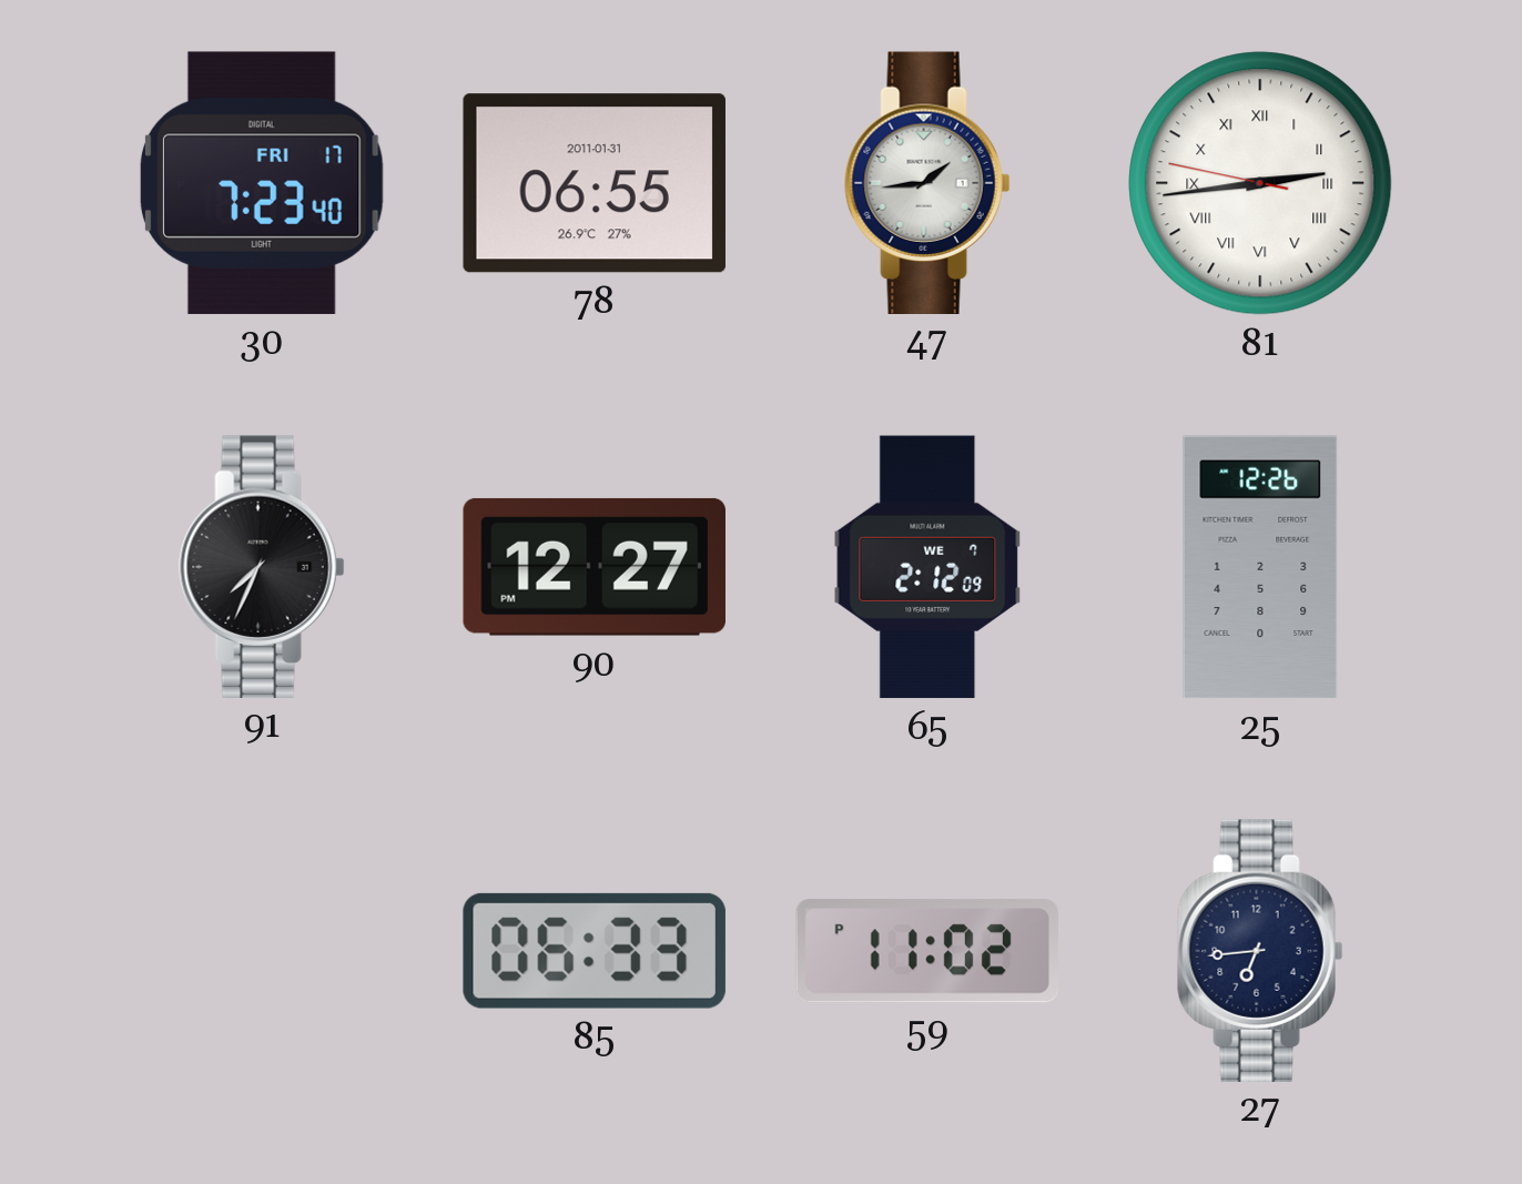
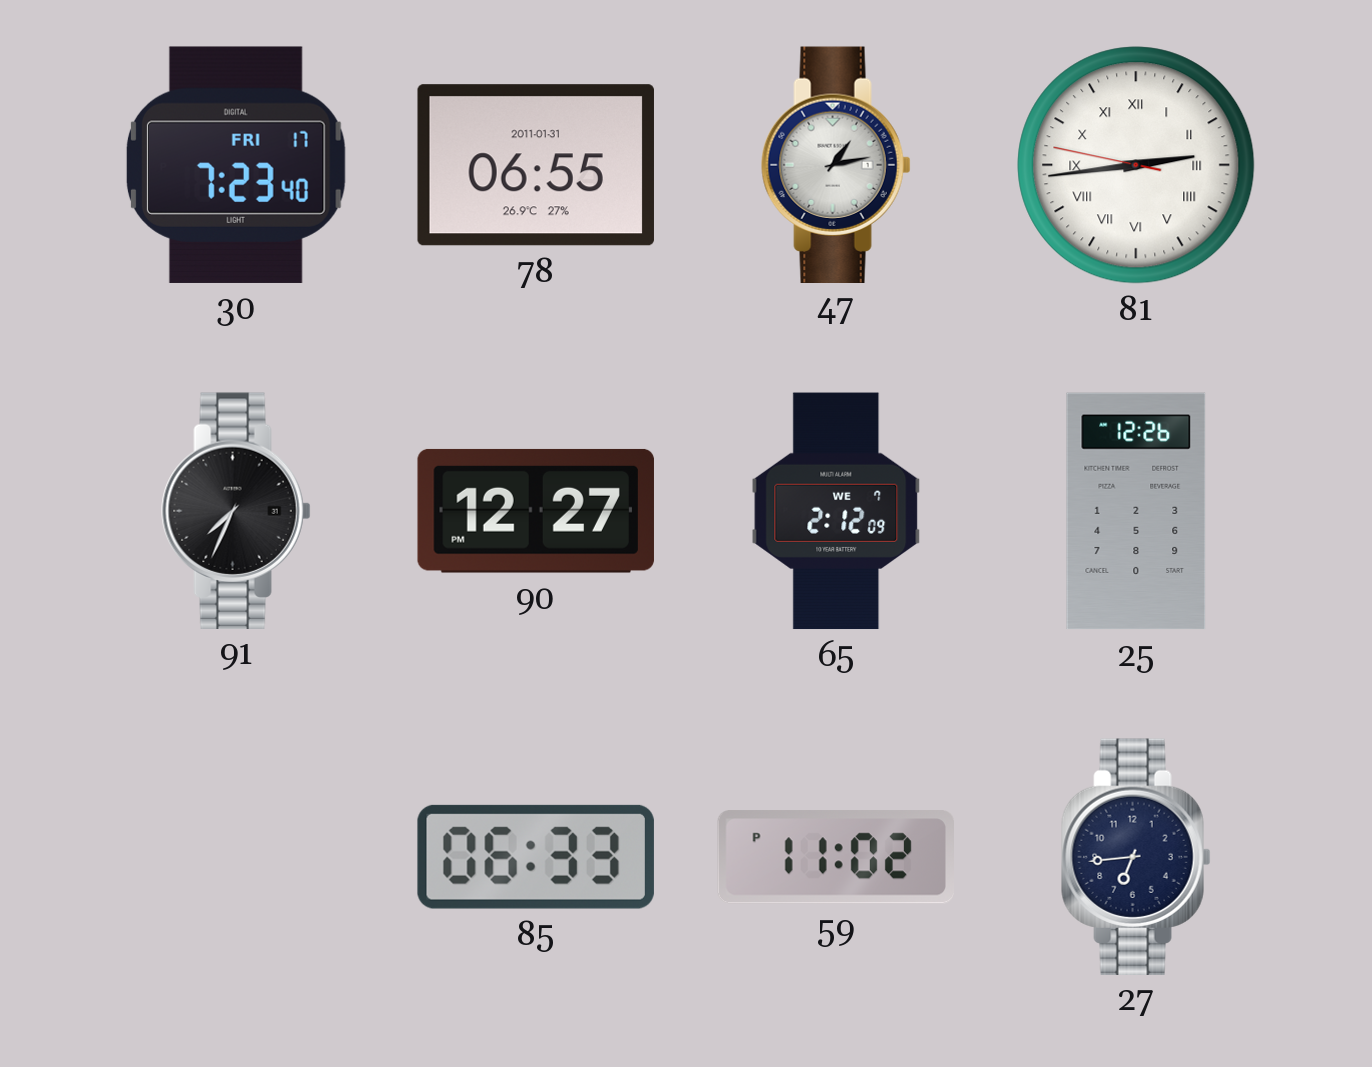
47: 1:44 -> 1:13
